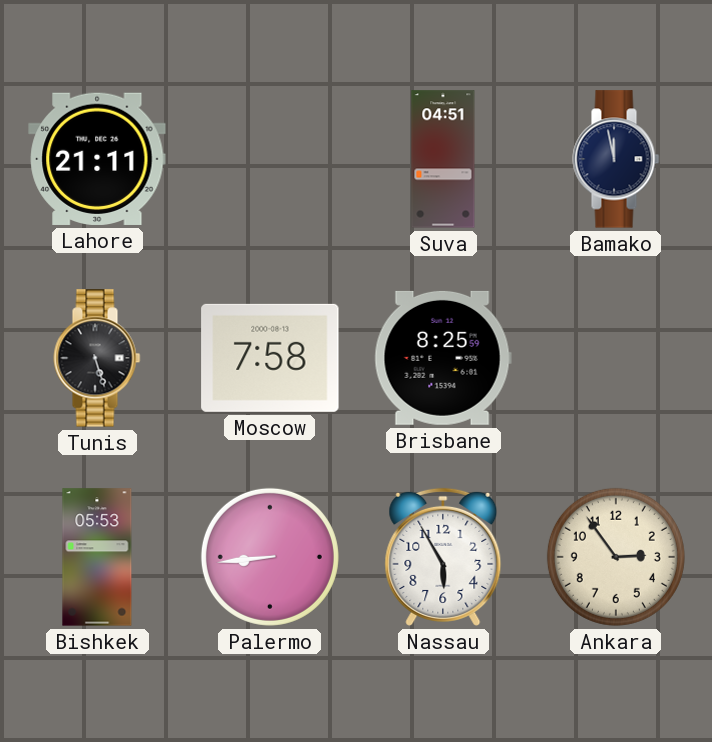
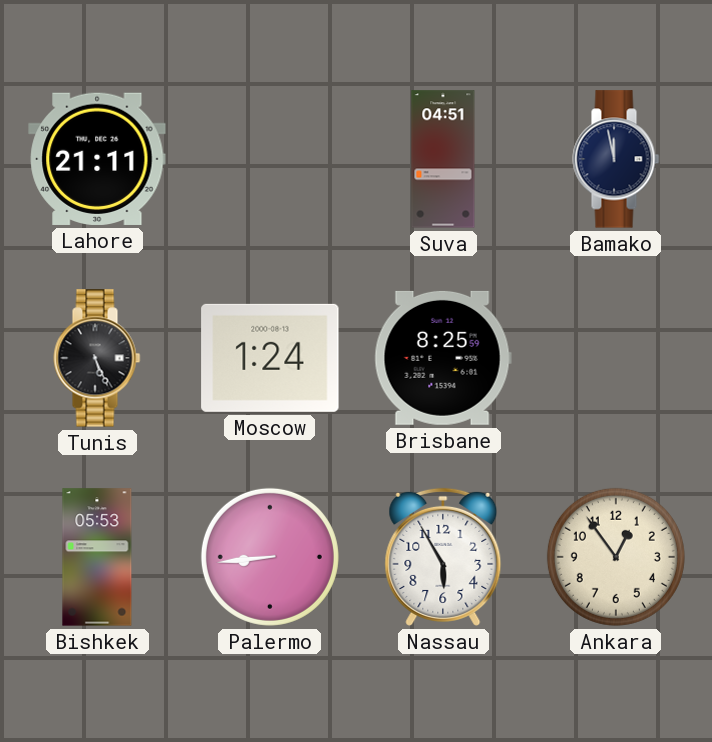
Tunis: 5:27 -> 5:26
Moscow: 7:58 -> 1:24
Ankara: 2:54 -> 12:54
